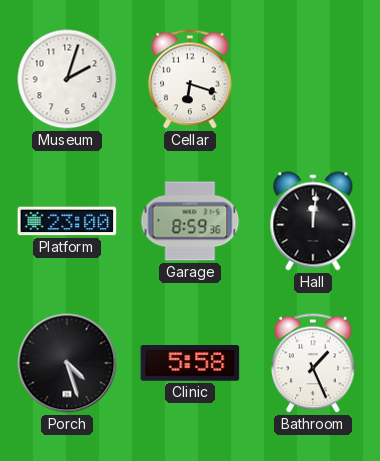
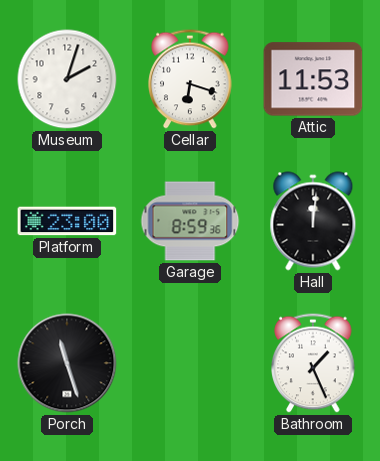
Attic: none -> 11:53
Porch: 4:27 -> 11:27
Clinic: 5:58 -> none
